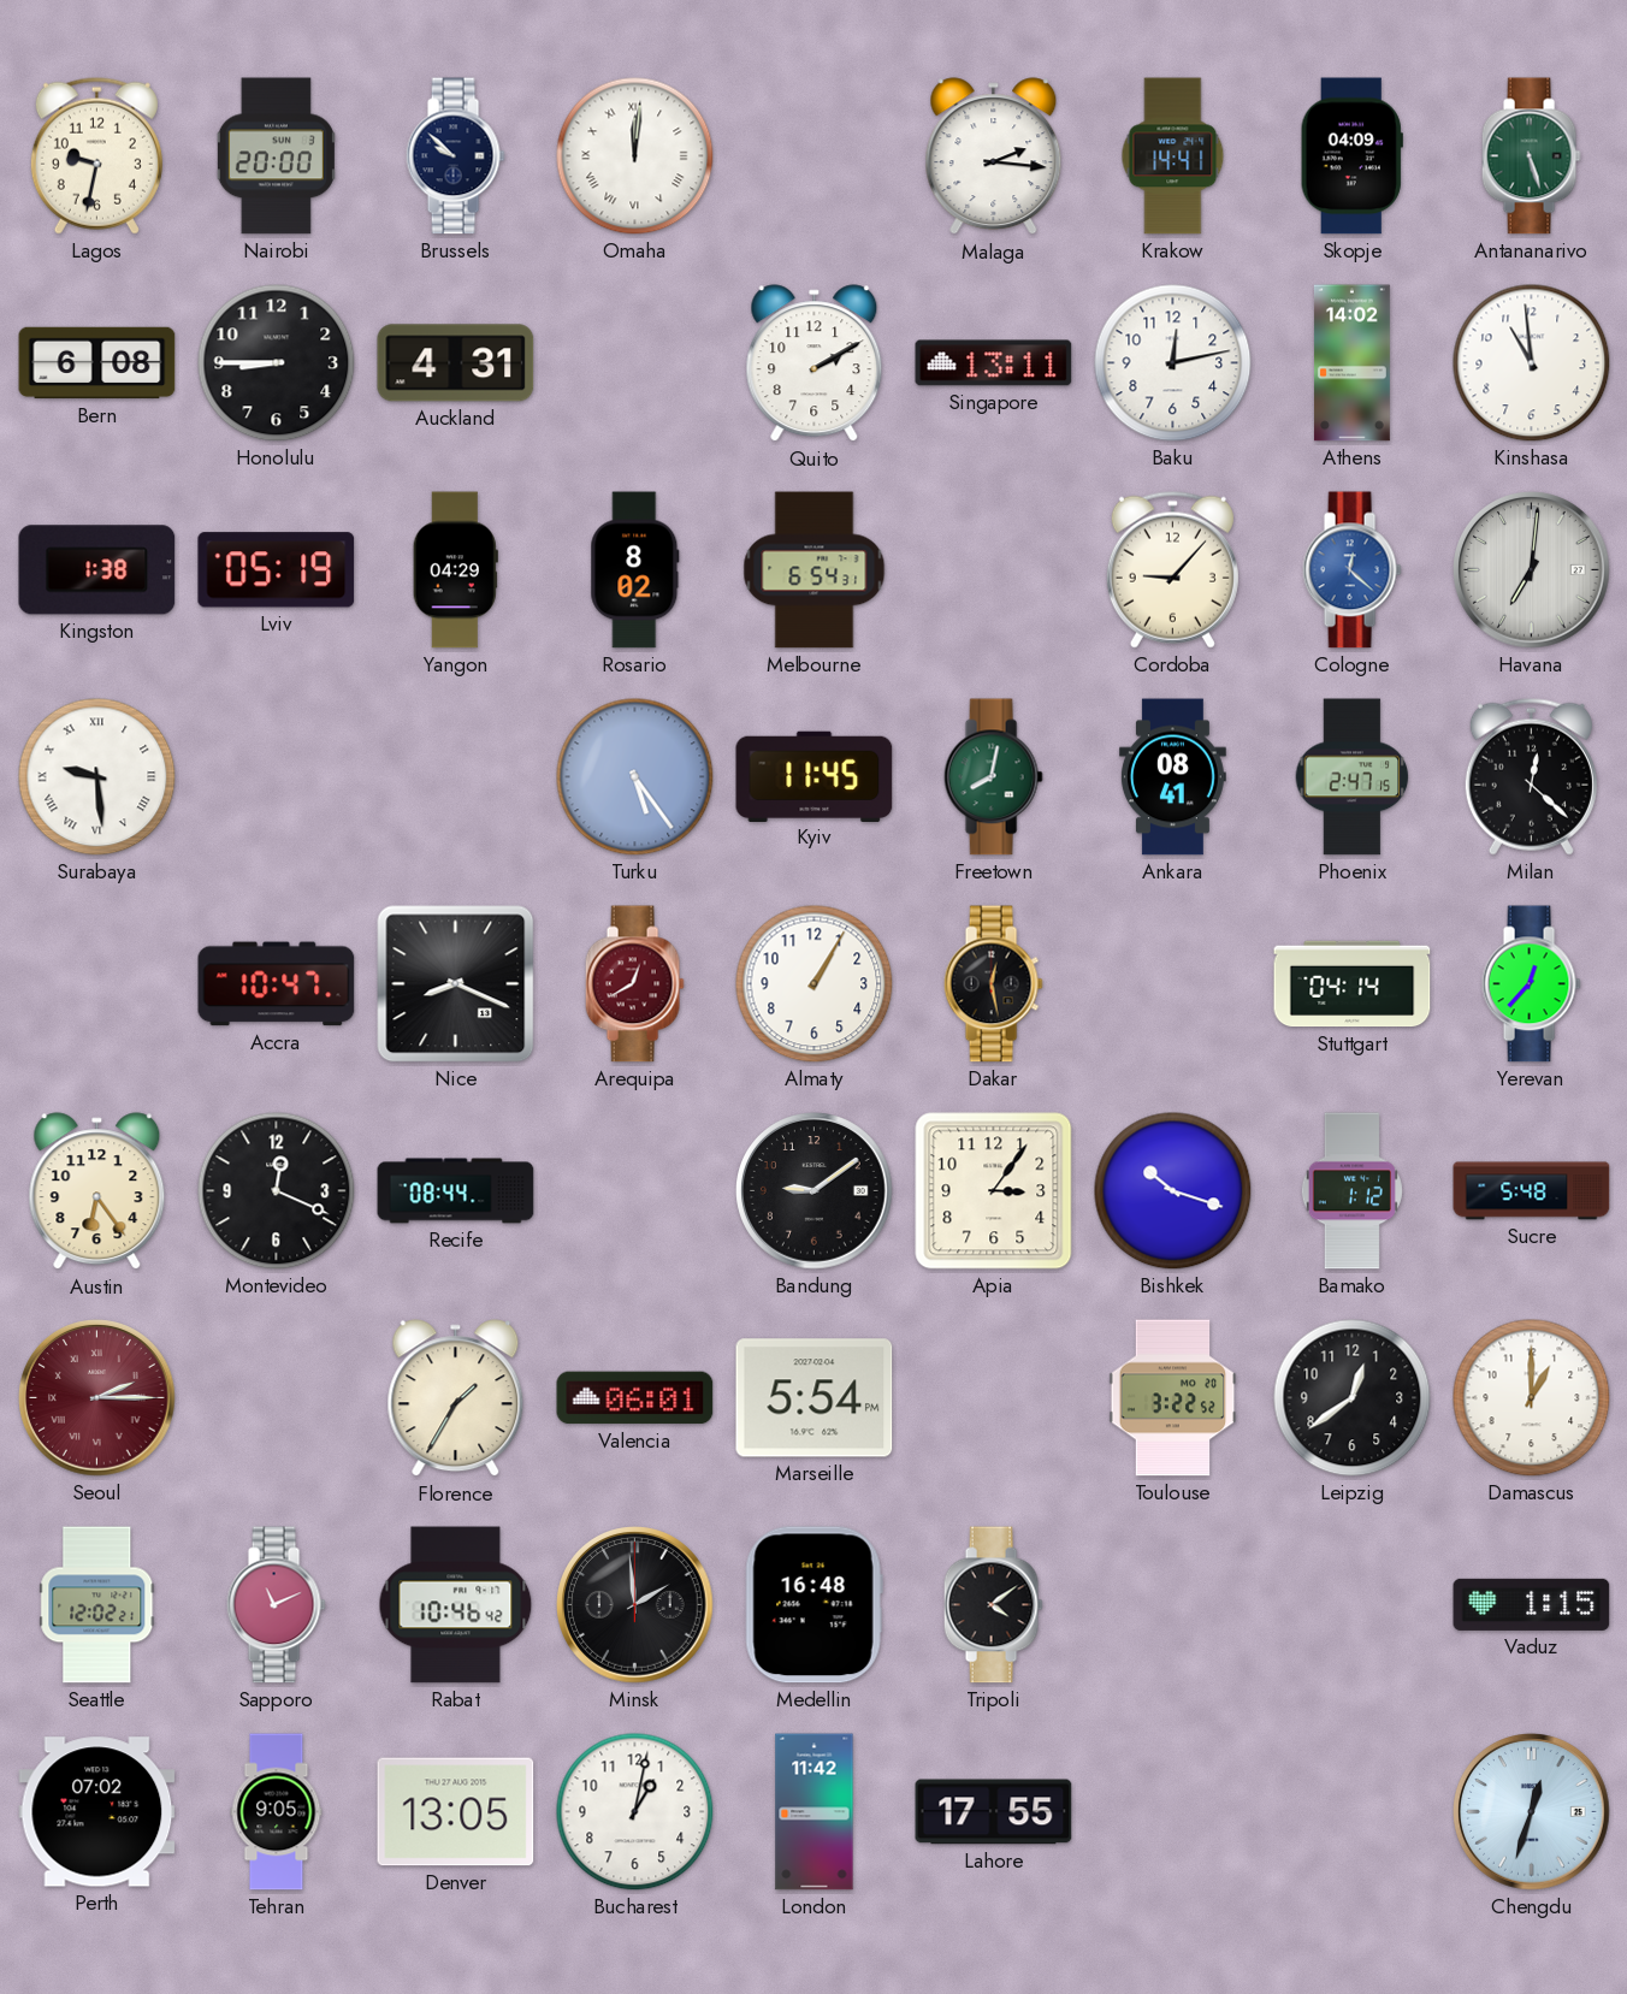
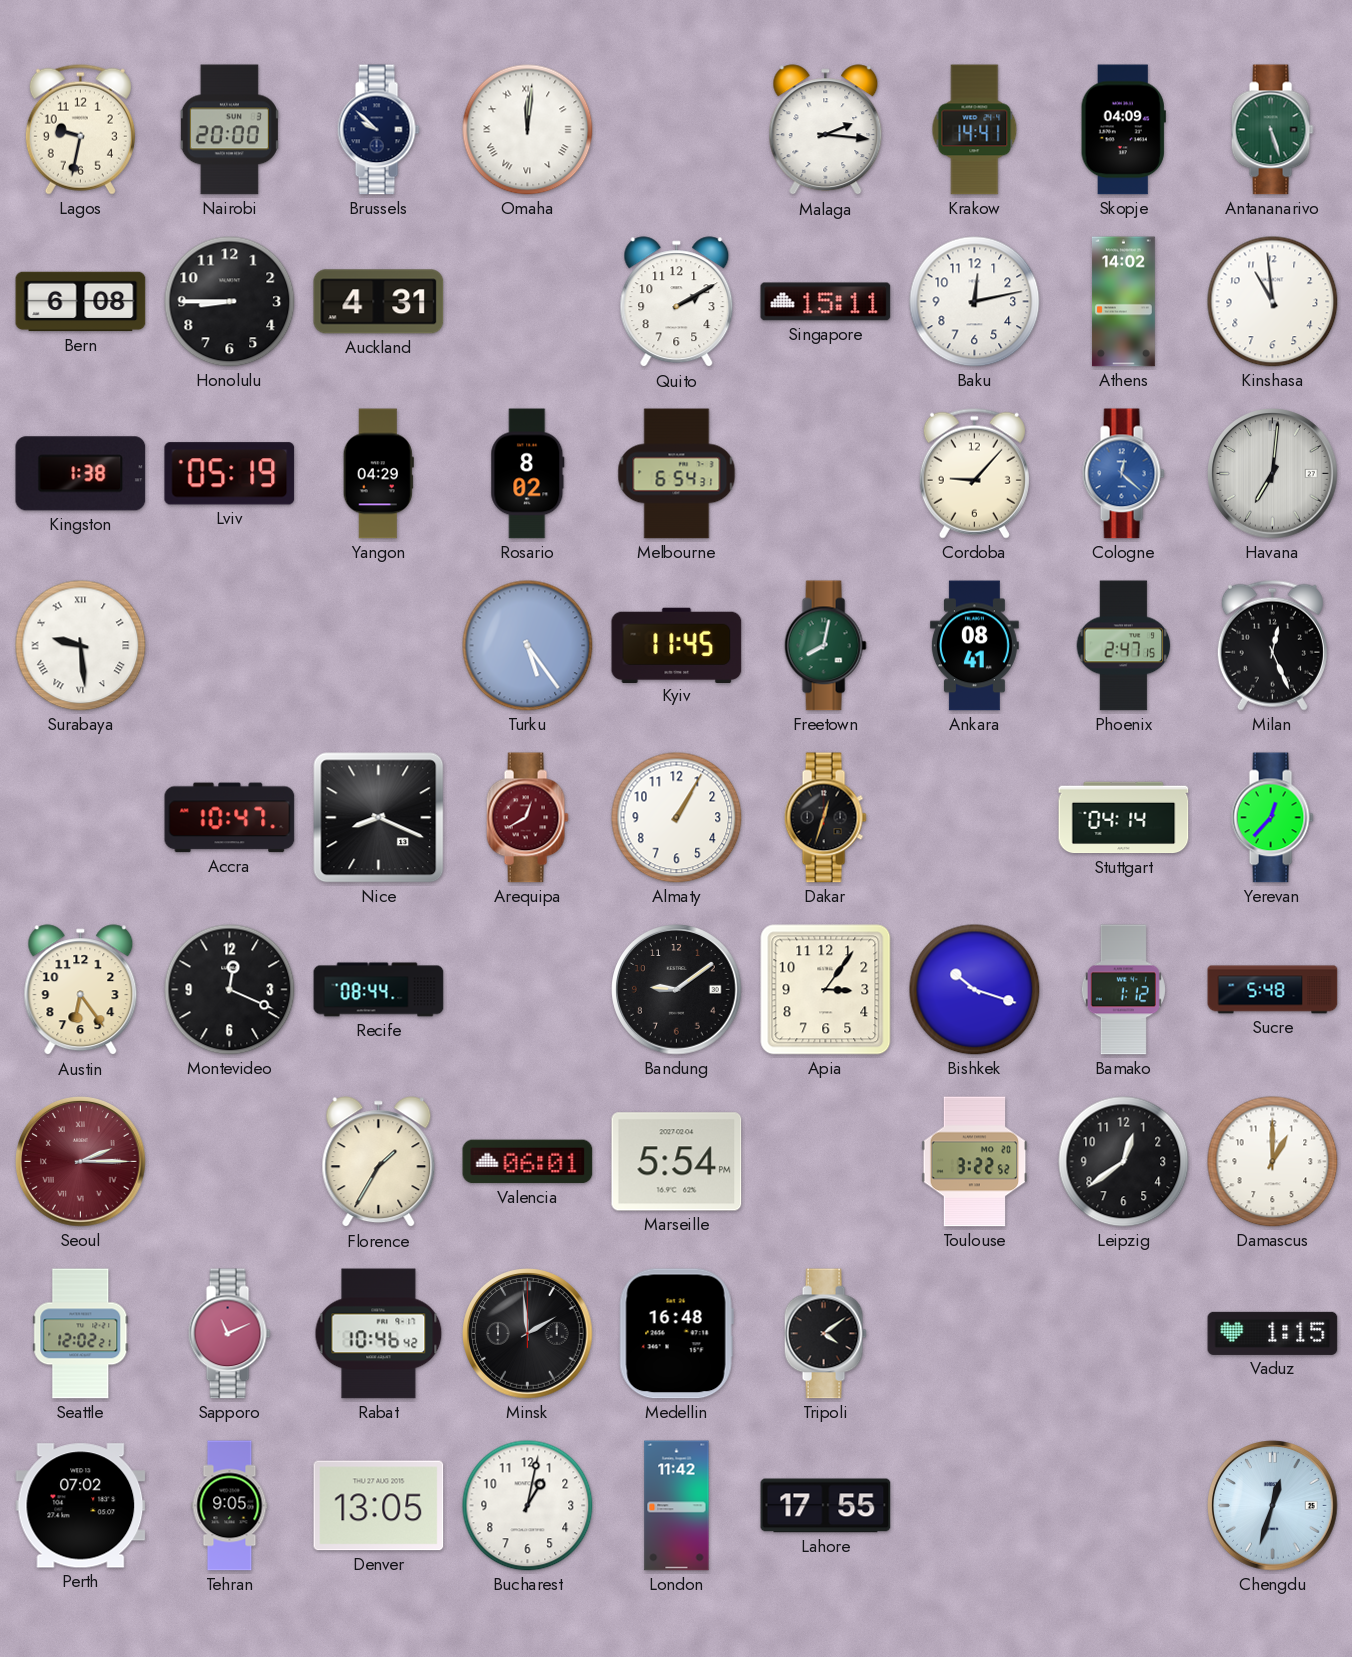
Singapore: 13:11 -> 15:11
Milan: 12:22 -> 12:26
Dakar: 12:28 -> 12:33
